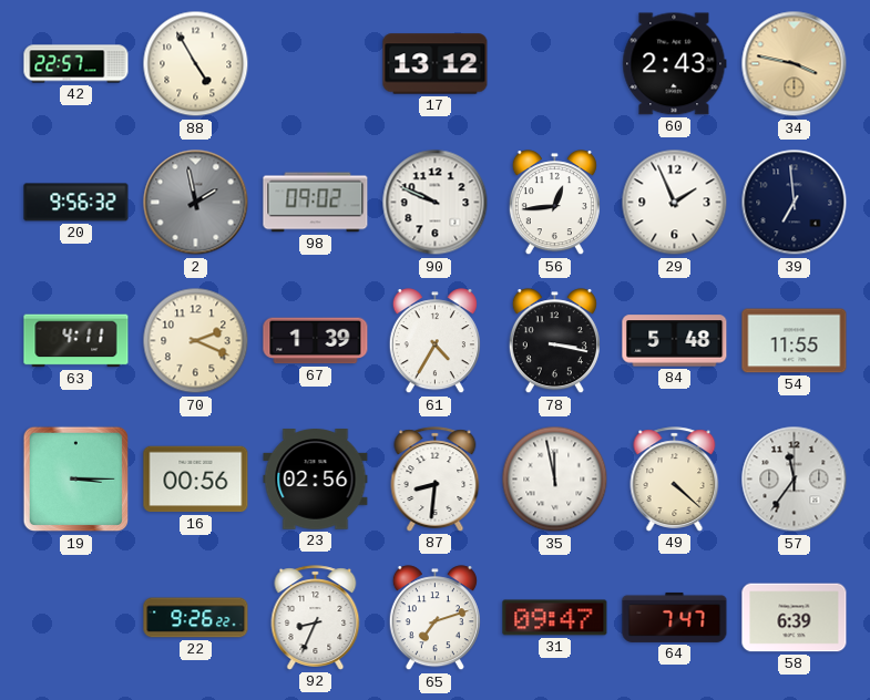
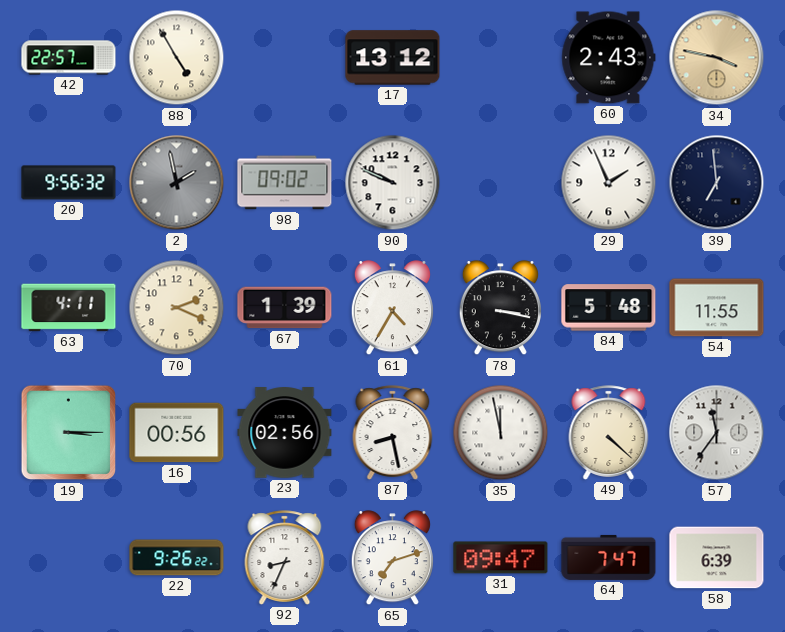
56: 12:44 -> none
87: 8:31 -> 8:28
